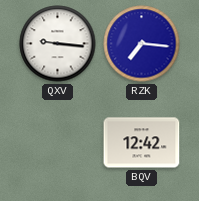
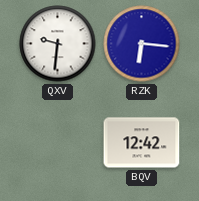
QXV: 9:16 -> 9:31
RZK: 7:16 -> 6:16
